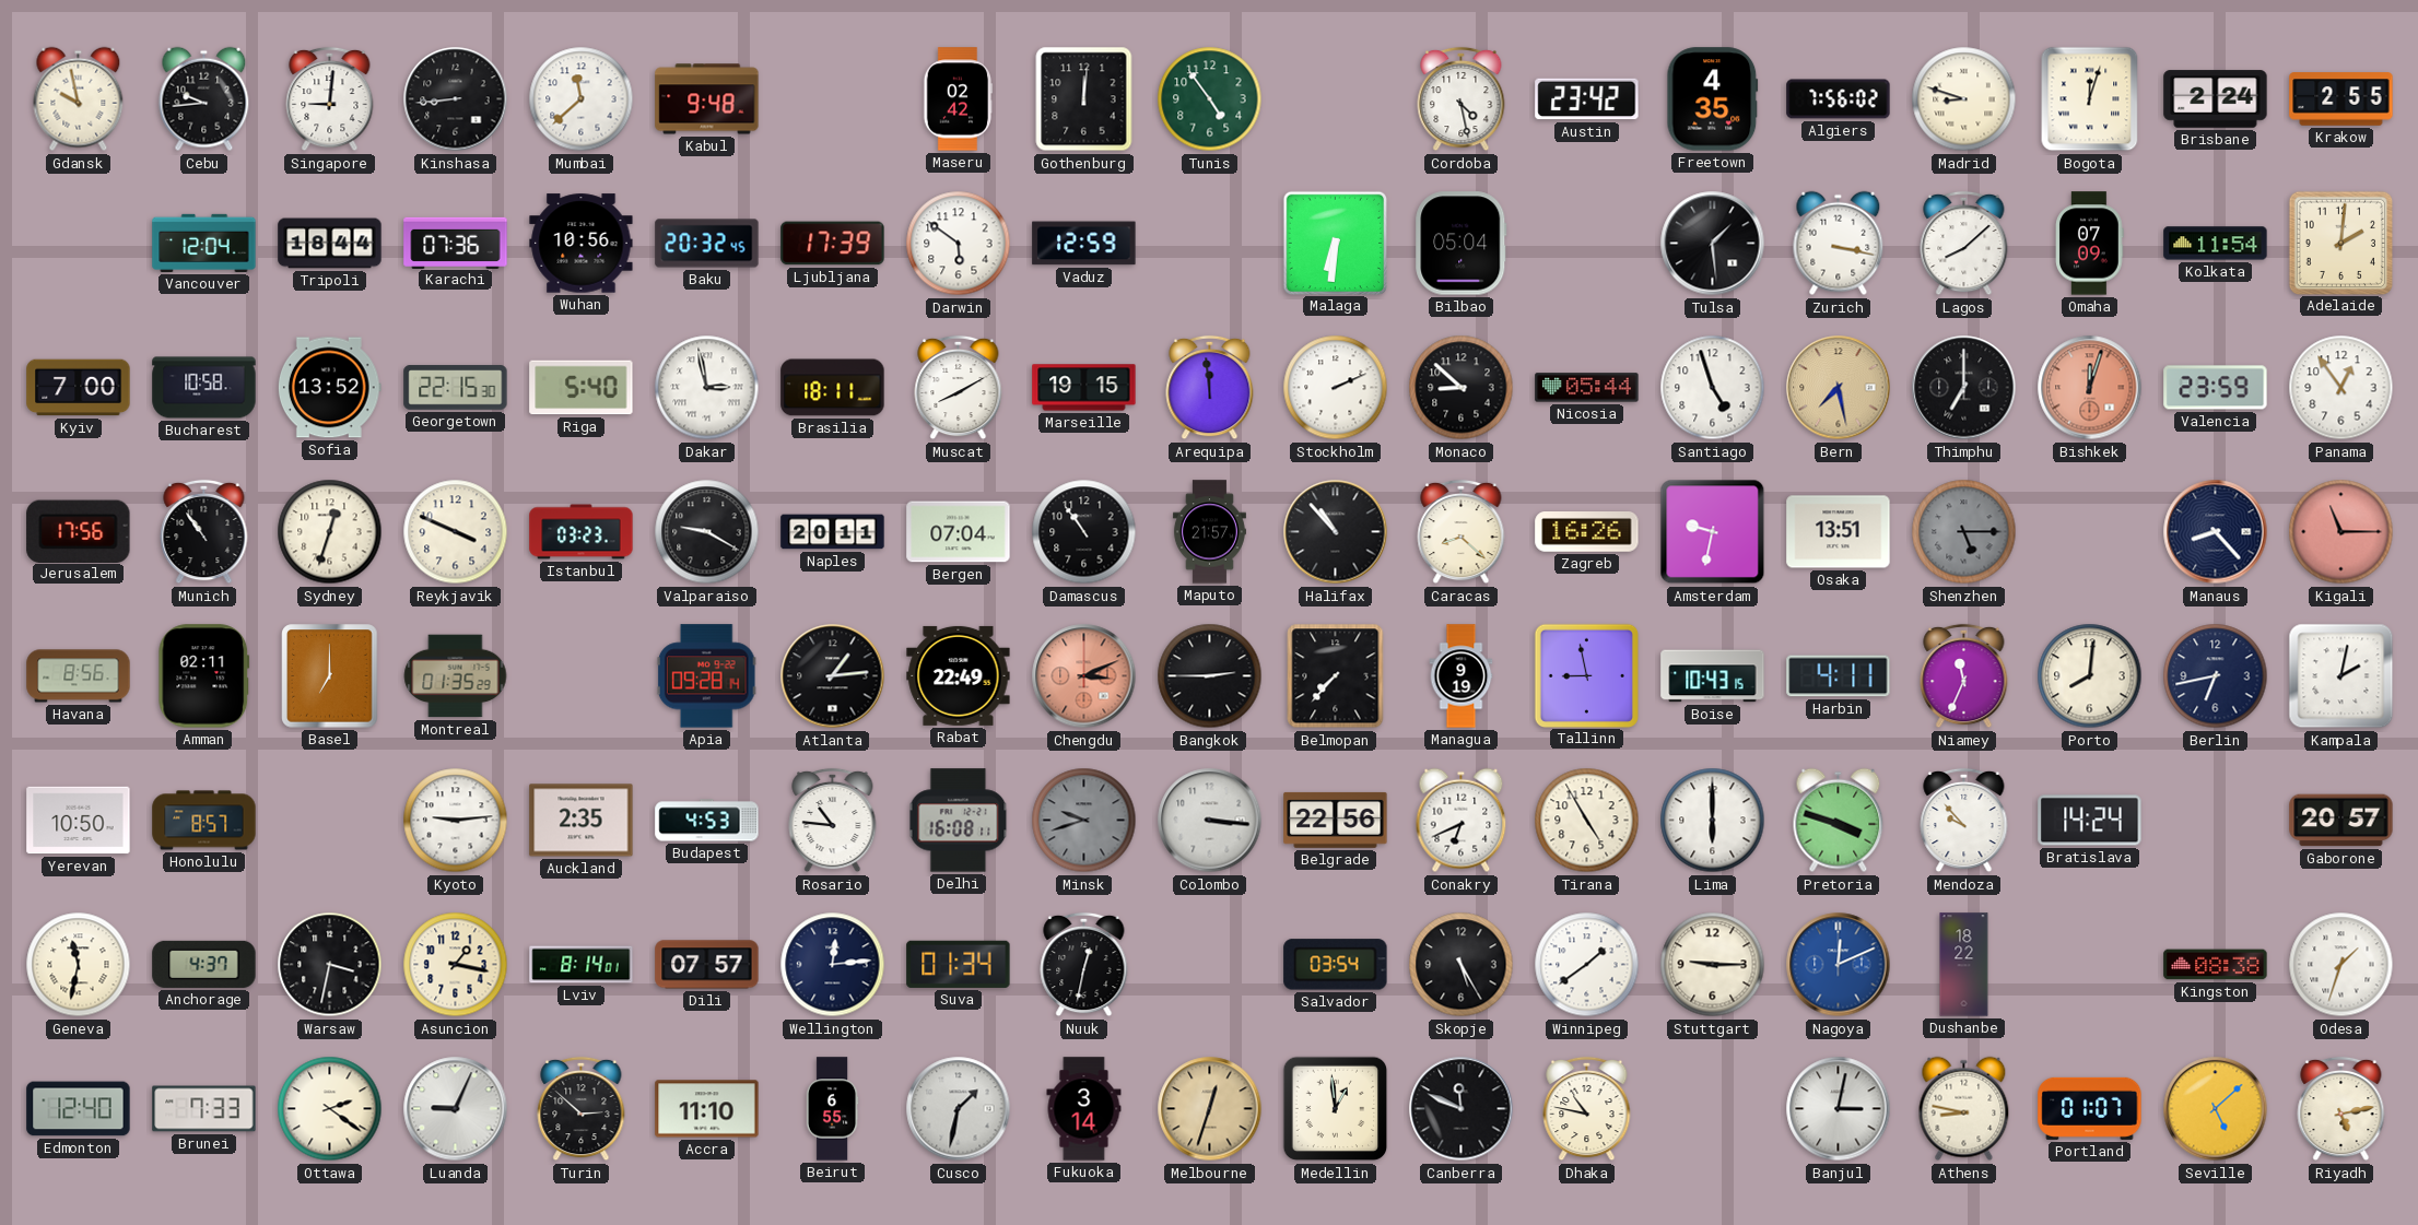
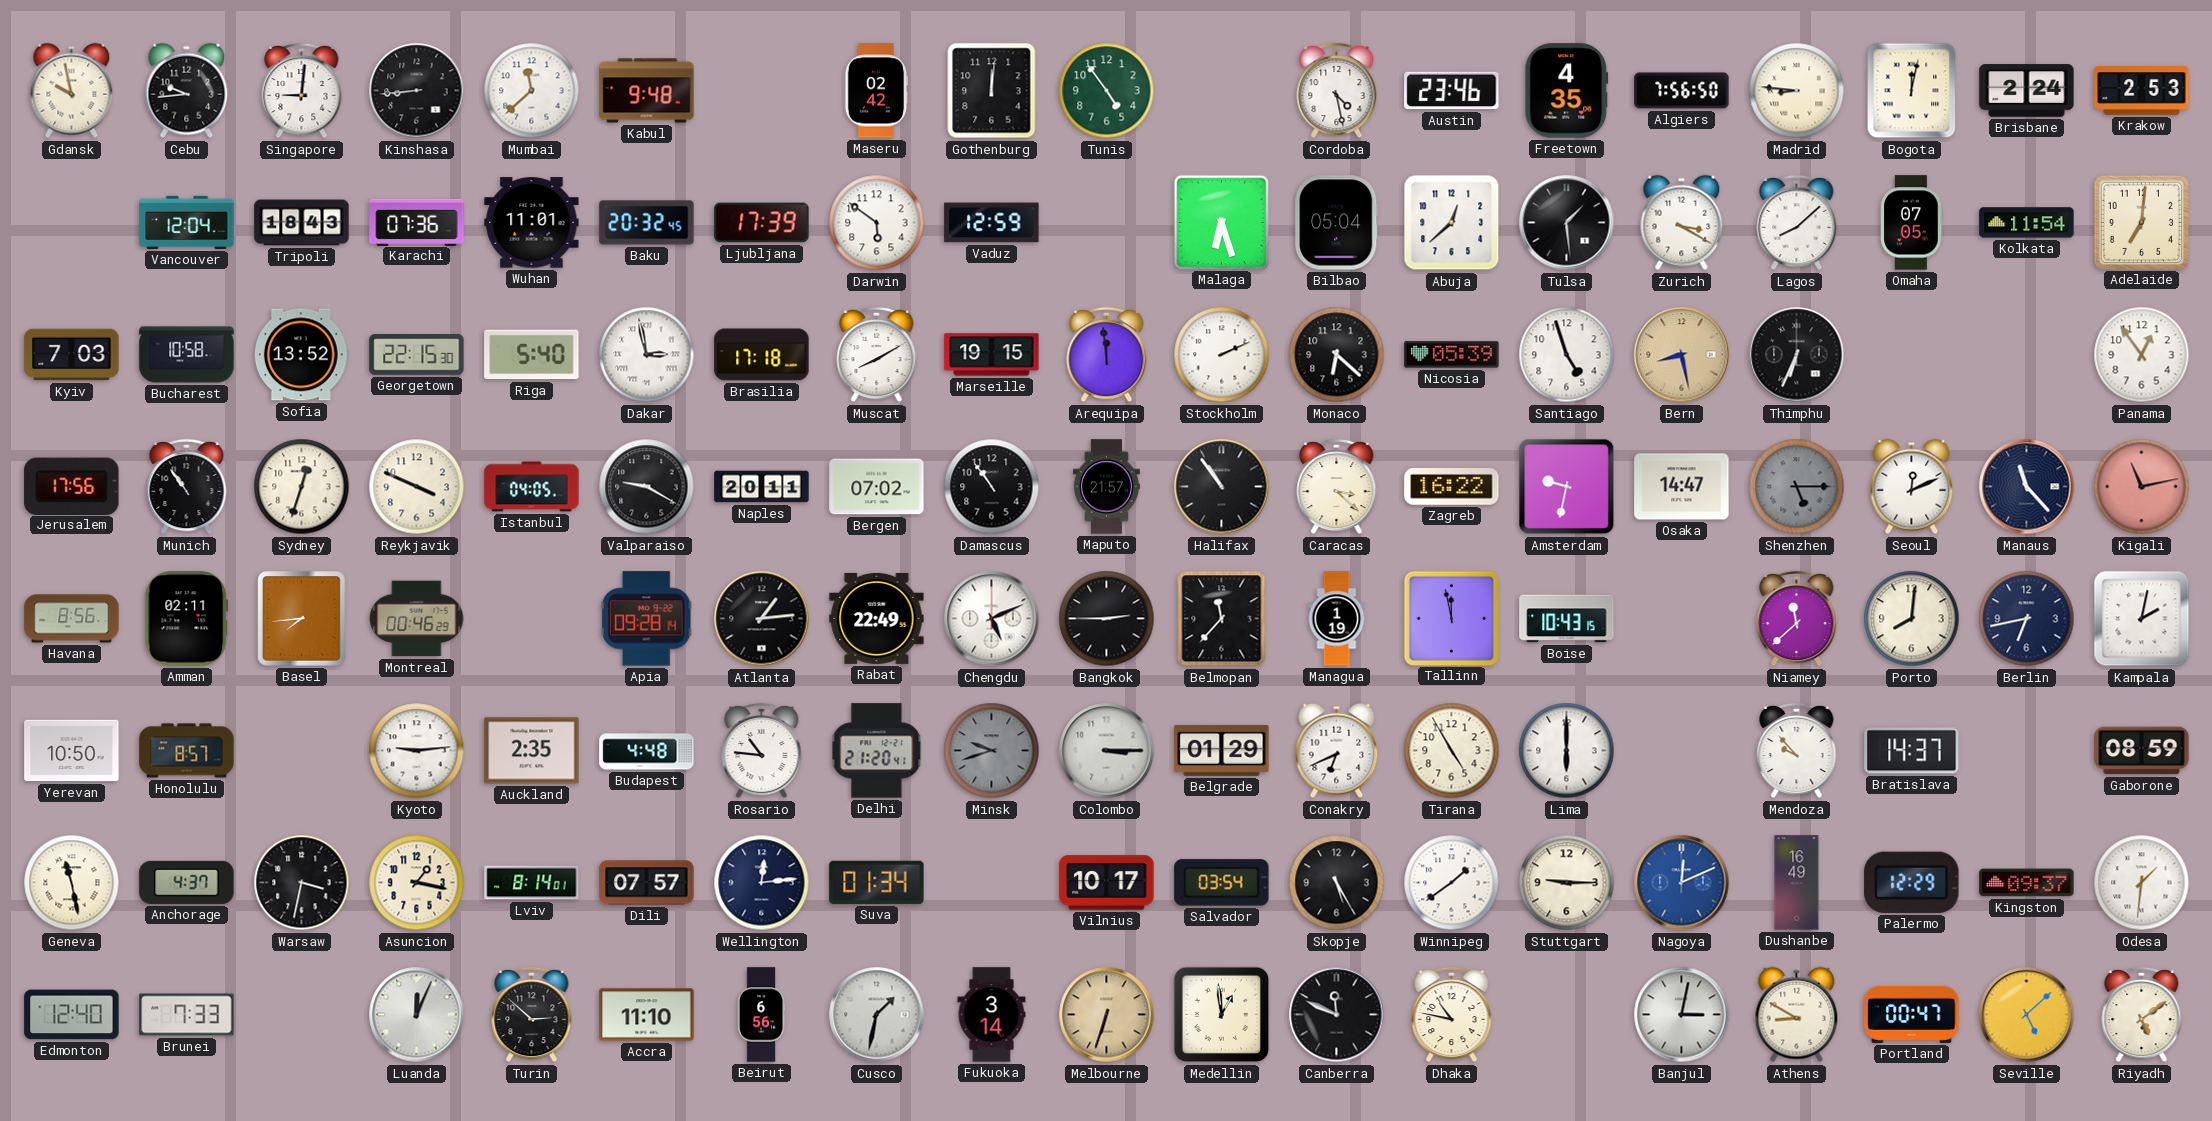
Austin: 23:42 -> 23:46
Algiers: 7:56:02 -> 7:56:50
Madrid: 8:48 -> 8:46
Bogota: 12:03 -> 12:02
Krakow: 2:55 -> 2:53
Tripoli: 18:44 -> 18:43
Wuhan: 10:56 -> 11:01
Malaga: 6:31 -> 6:27
Abuja: none -> 12:38
Zurich: 3:17 -> 3:20
Omaha: 07:09 -> 07:05
Adelaide: 2:01 -> 7:01
Kyiv: 7:00 -> 7:03
Brasilia: 18:11 -> 17:18
Monaco: 8:52 -> 6:22
Nicosia: 05:44 -> 05:39
Bern: 7:28 -> 8:28
Thimphu: 7:00 -> 6:34
Bishkek: 12:03 -> none
Valencia: 23:59 -> none
Istanbul: 03:23 -> 04:05
Bergen: 07:04 -> 07:02
Halifax: 10:53 -> 10:54
Caracas: 8:22 -> 3:22
Zagreb: 16:26 -> 16:22
Osaka: 13:51 -> 14:47
Seoul: none -> 12:11
Manaus: 8:23 -> 11:23
Kigali: 11:15 -> 11:13
Basel: 7:00 -> 7:44
Montreal: 01:35 -> 00:46
Chengdu: 3:11 -> 5:11
Chengdu dial: salmon -> white
Belmopan: 7:37 -> 11:37
Managua: 9:19 -> 1:19
Tallinn: 8:58 -> 11:58
Harbin: 4:11 -> none
Niamey: 11:34 -> 11:38
Budapest: 4:53 -> 4:48
Delhi: 16:08 -> 21:20
Colombo: 3:16 -> 3:15
Belgrade: 22:56 -> 01:29
Pretoria: 3:48 -> none
Bratislava: 14:24 -> 14:37
Gaborone: 20:57 -> 08:59
Geneva: 11:32 -> 11:28
Nuuk: 12:32 -> none
Vilnius: none -> 10:17
Dushanbe: 18:22 -> 16:49
Palermo: none -> 12:29
Kingston: 08:38 -> 09:37
Odesa: 1:33 -> 1:31
Ottawa: 2:21 -> none
Luanda: 9:04 -> 12:04
Beirut: 6:55 -> 6:56
Melbourne: 12:33 -> 6:33
Athens: 8:47 -> 8:50
Portland: 01:07 -> 00:47
Riyadh: 5:13 -> 5:09
